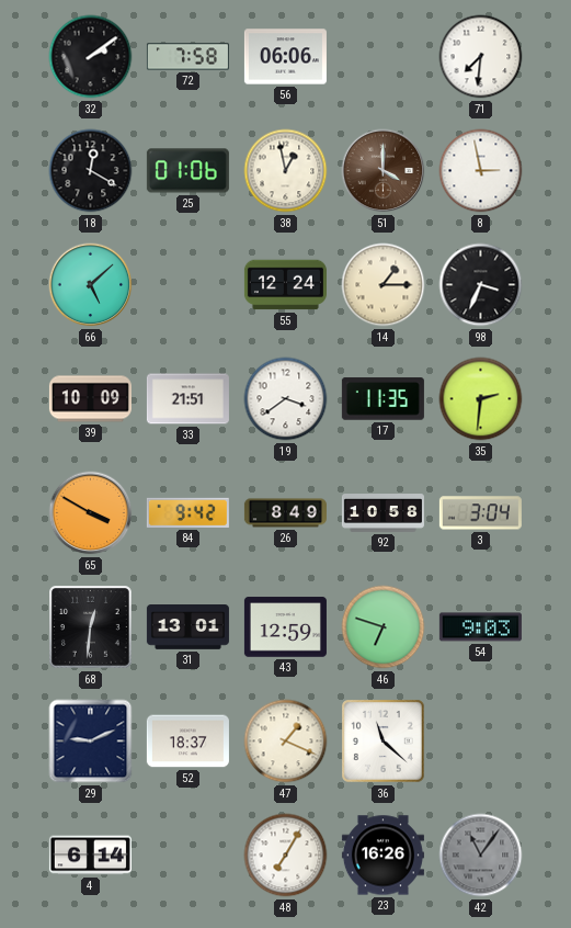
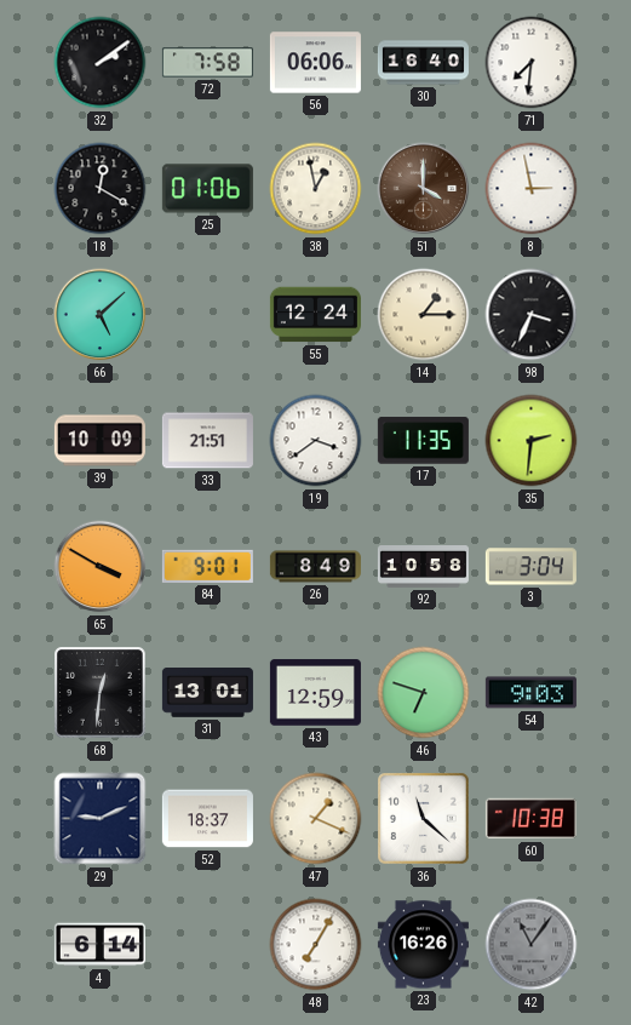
30: none -> 16:40
84: 9:42 -> 9:01
60: none -> 10:38
